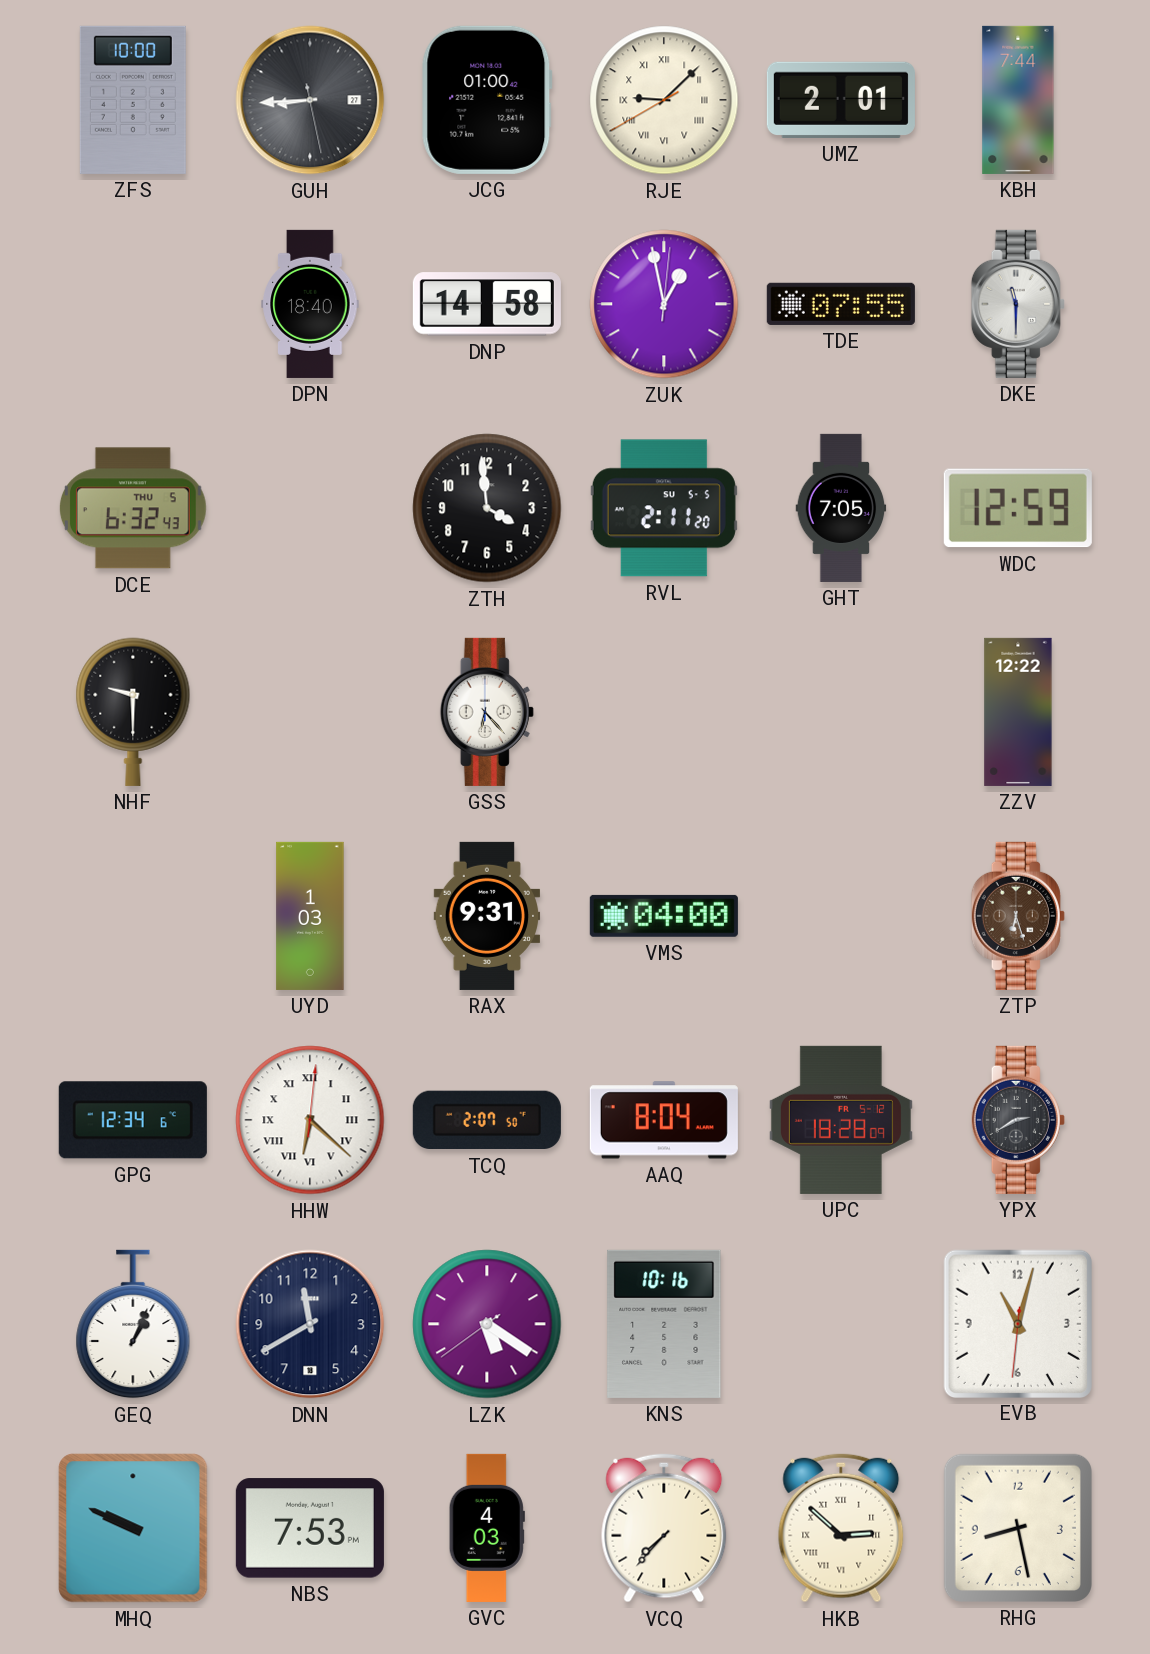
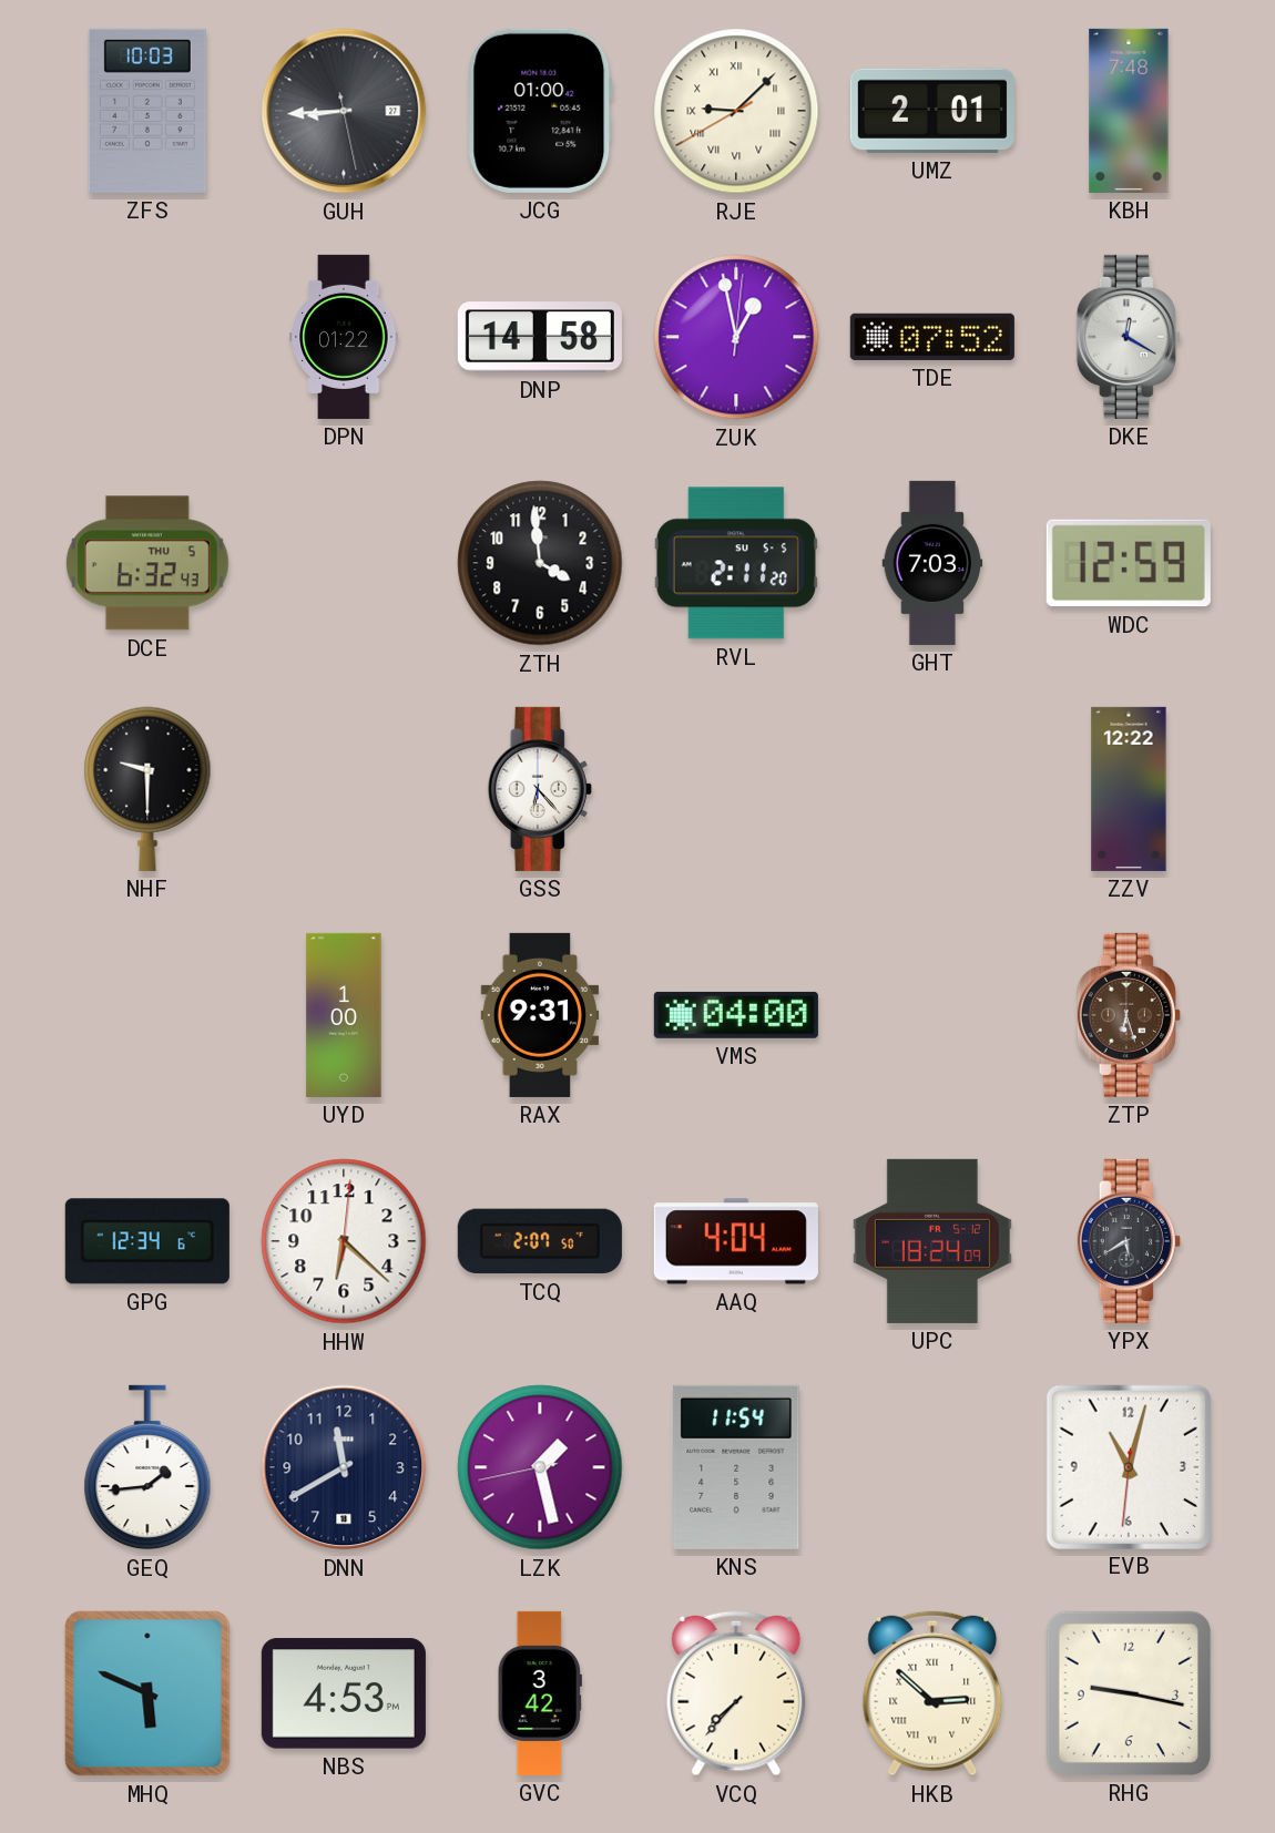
ZFS: 10:00 -> 10:03
KBH: 7:44 -> 7:48
DPN: 18:40 -> 01:22
TDE: 07:55 -> 07:52
DKE: 11:30 -> 12:20
GHT: 7:05 -> 7:03
UYD: 1:03 -> 1:00
HHW numerals: Roman -> Arabic
AAQ: 8:04 -> 4:04
UPC: 18:28 -> 18:24
YPX: 2:40 -> 5:40
GEQ: 1:04 -> 1:44
LZK: 5:20 -> 1:27
KNS: 10:16 -> 11:54
MHQ: 9:49 -> 5:49
NBS: 7:53 -> 4:53
GVC: 4:03 -> 3:42
RHG: 8:28 -> 9:17
